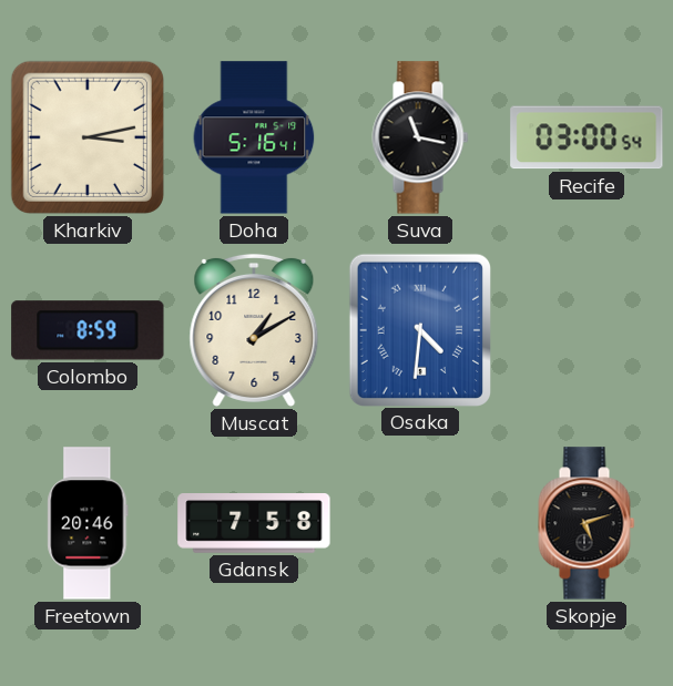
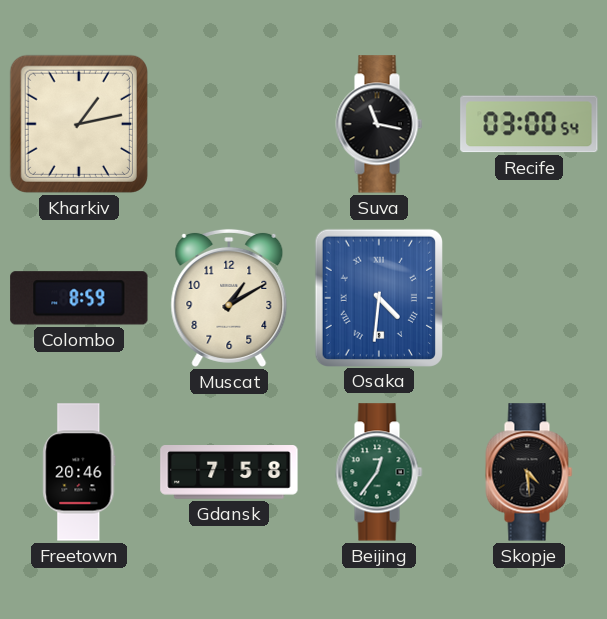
Kharkiv: 3:13 -> 1:13
Doha: 5:16 -> none
Beijing: none -> 12:36
Skopje: 5:12 -> 4:29
